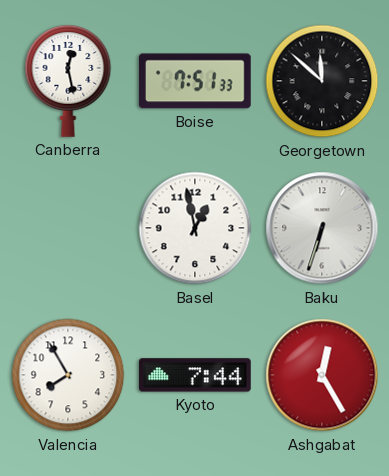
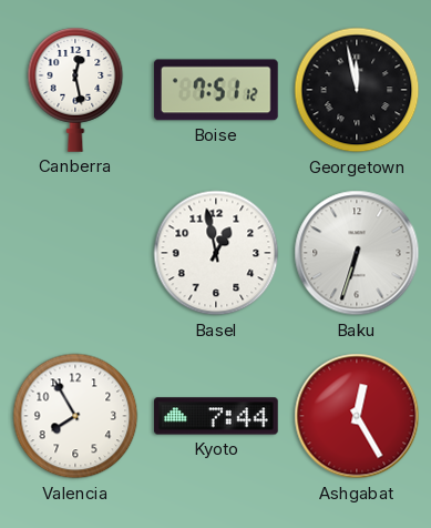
Boise: 7:51:33 -> 7:51:12
Georgetown: 11:52 -> 11:58
